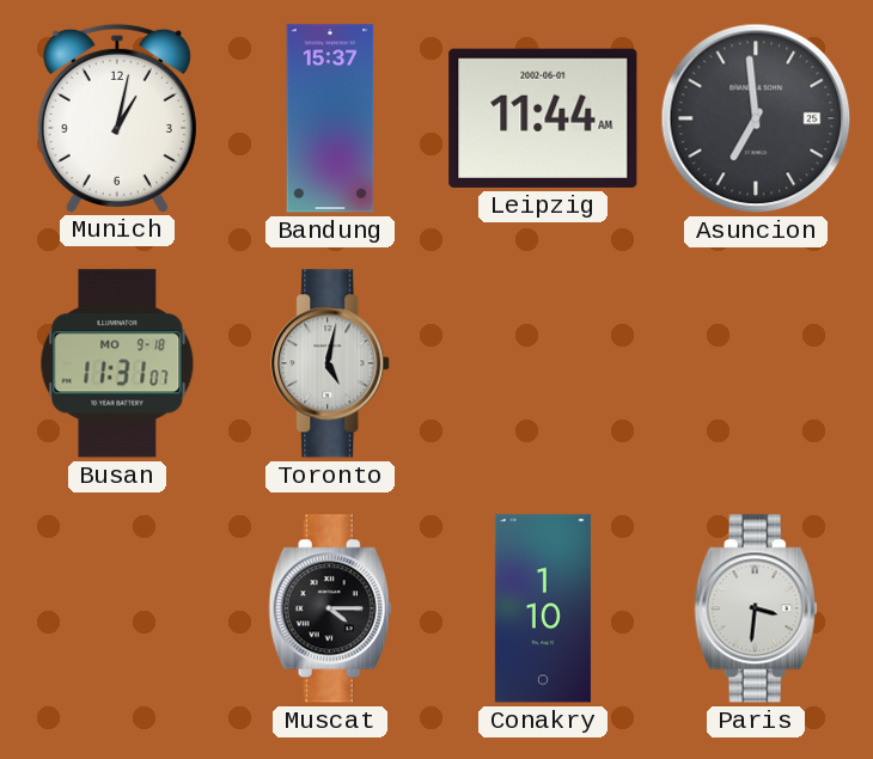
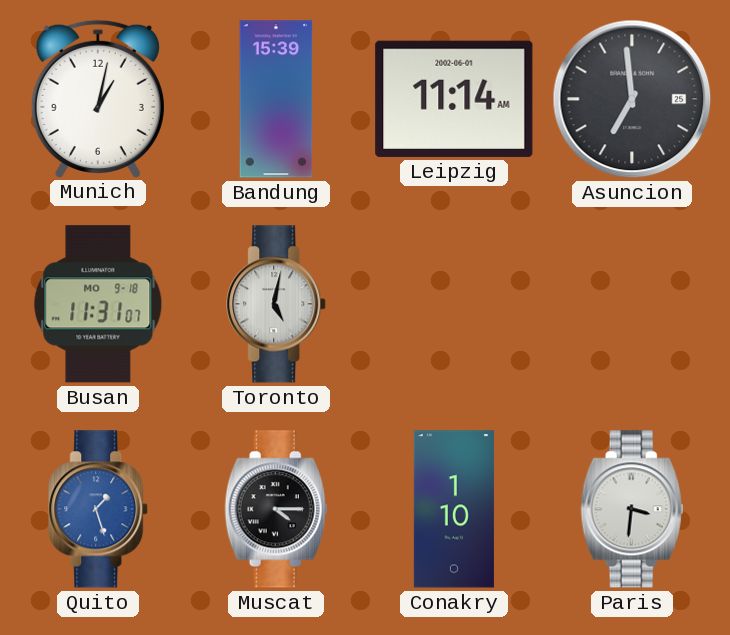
Bandung: 15:37 -> 15:39
Leipzig: 11:44 -> 11:14
Quito: none -> 1:27
